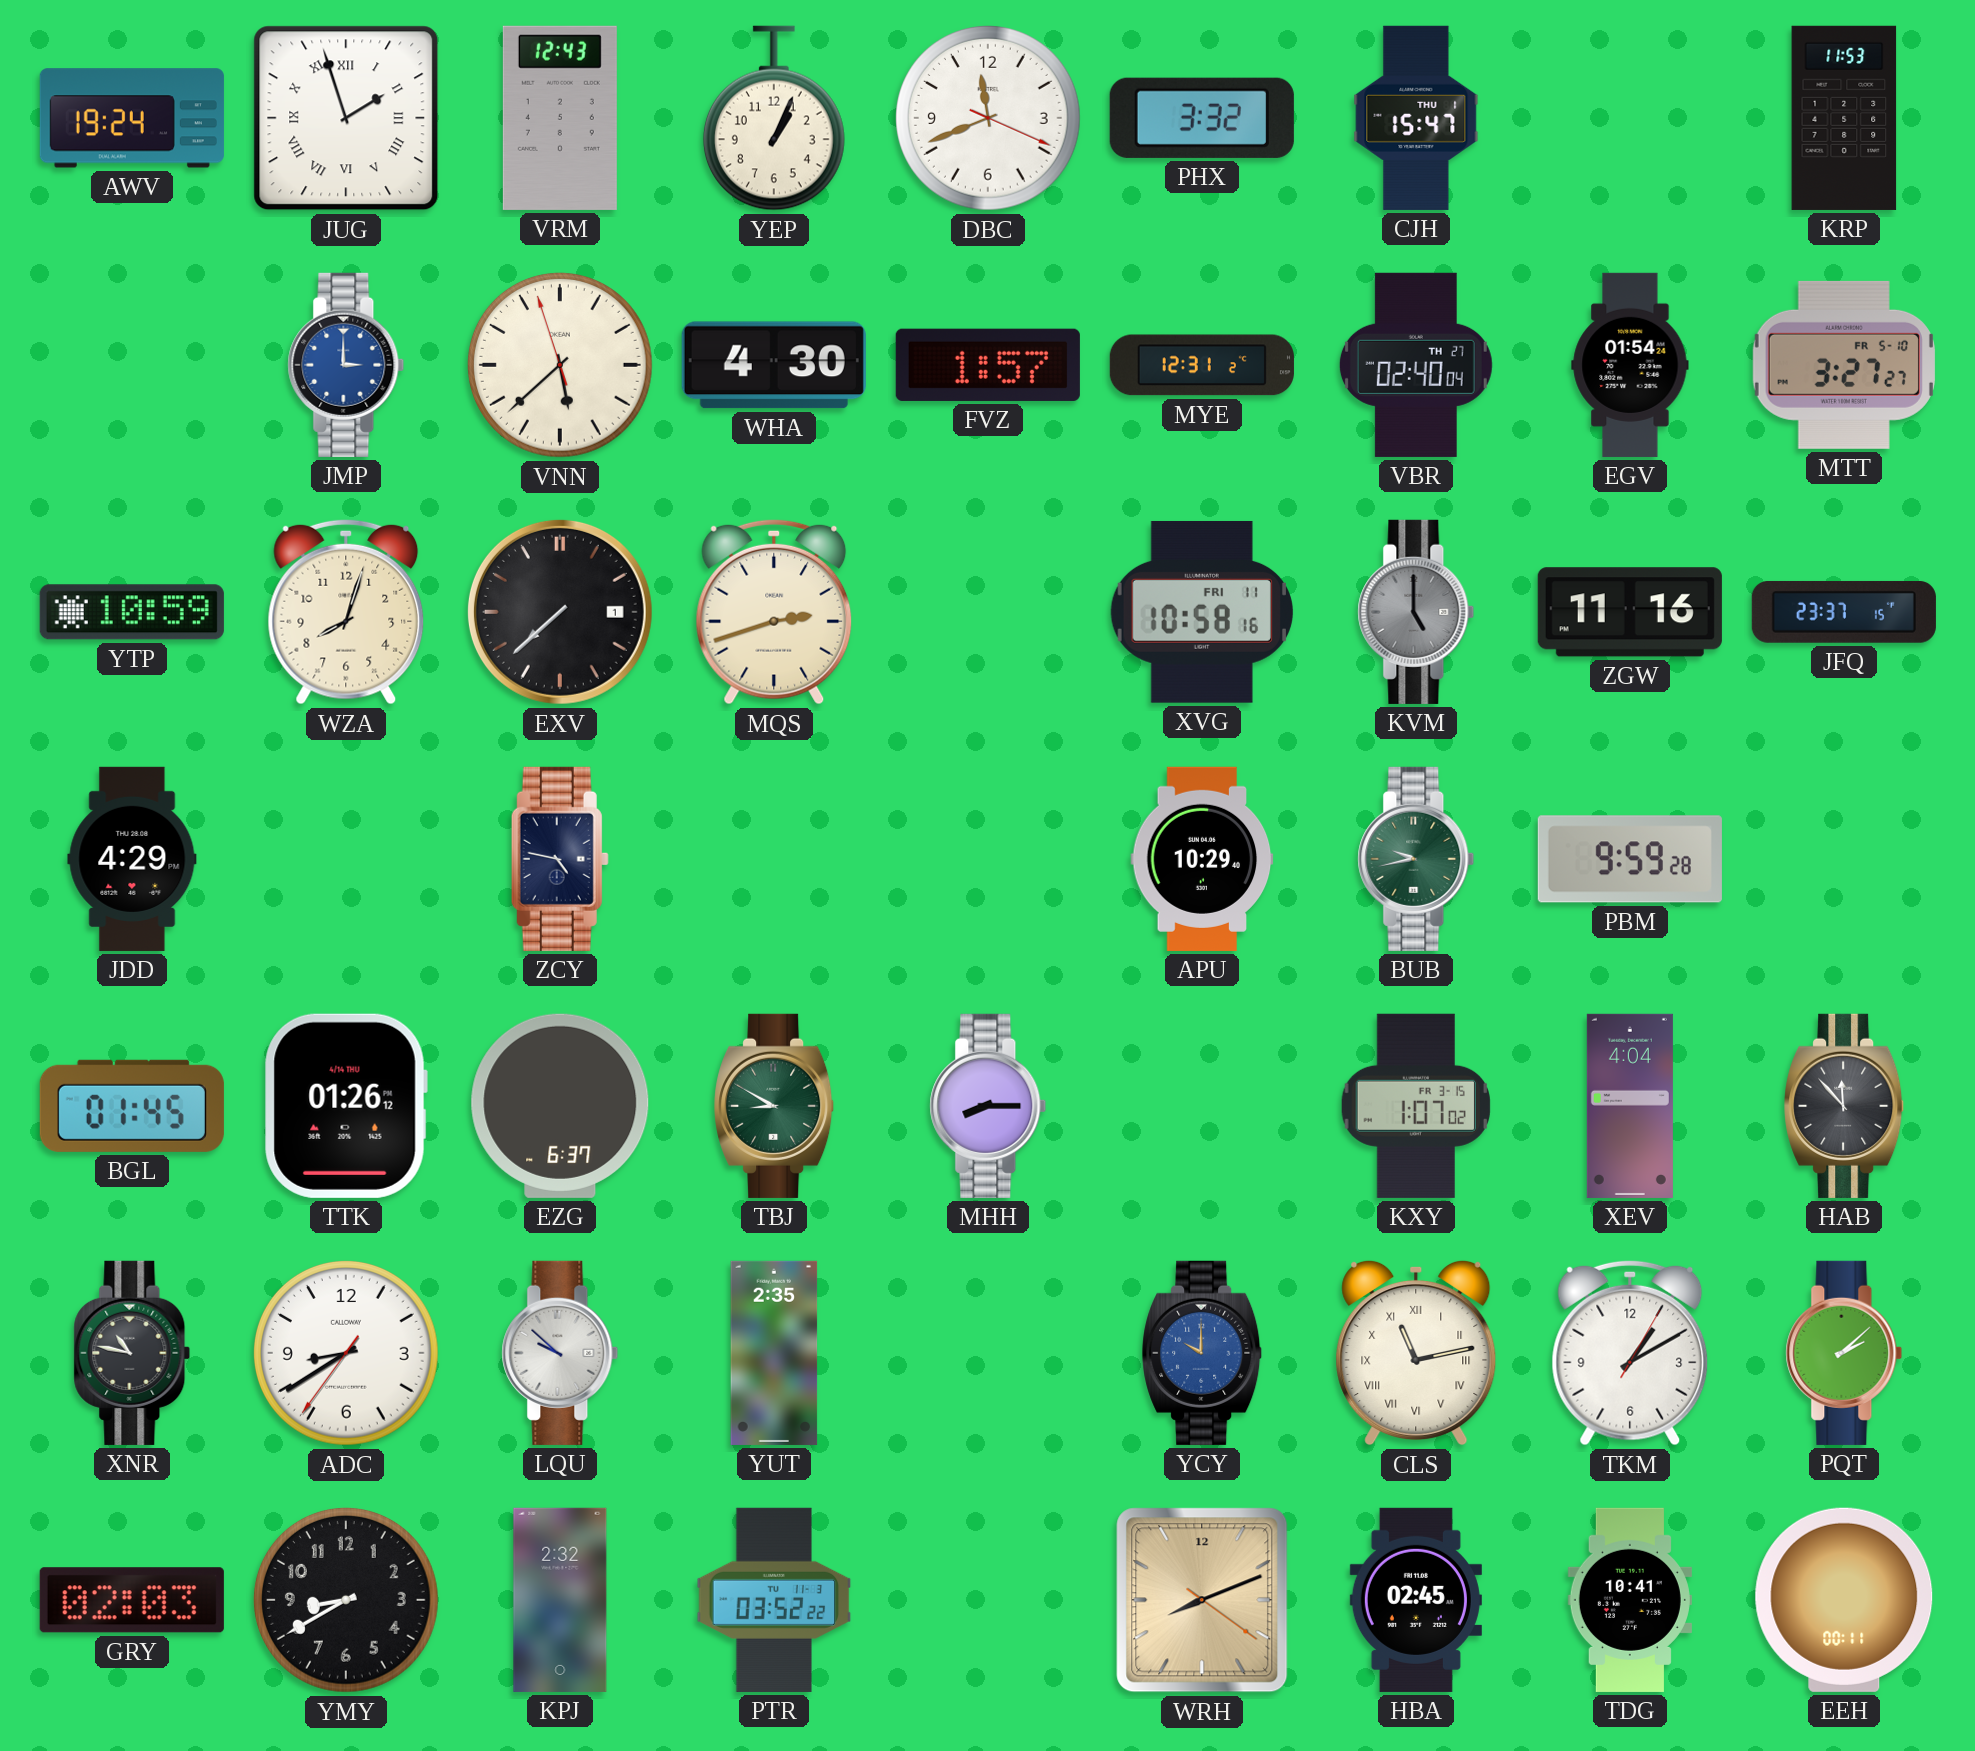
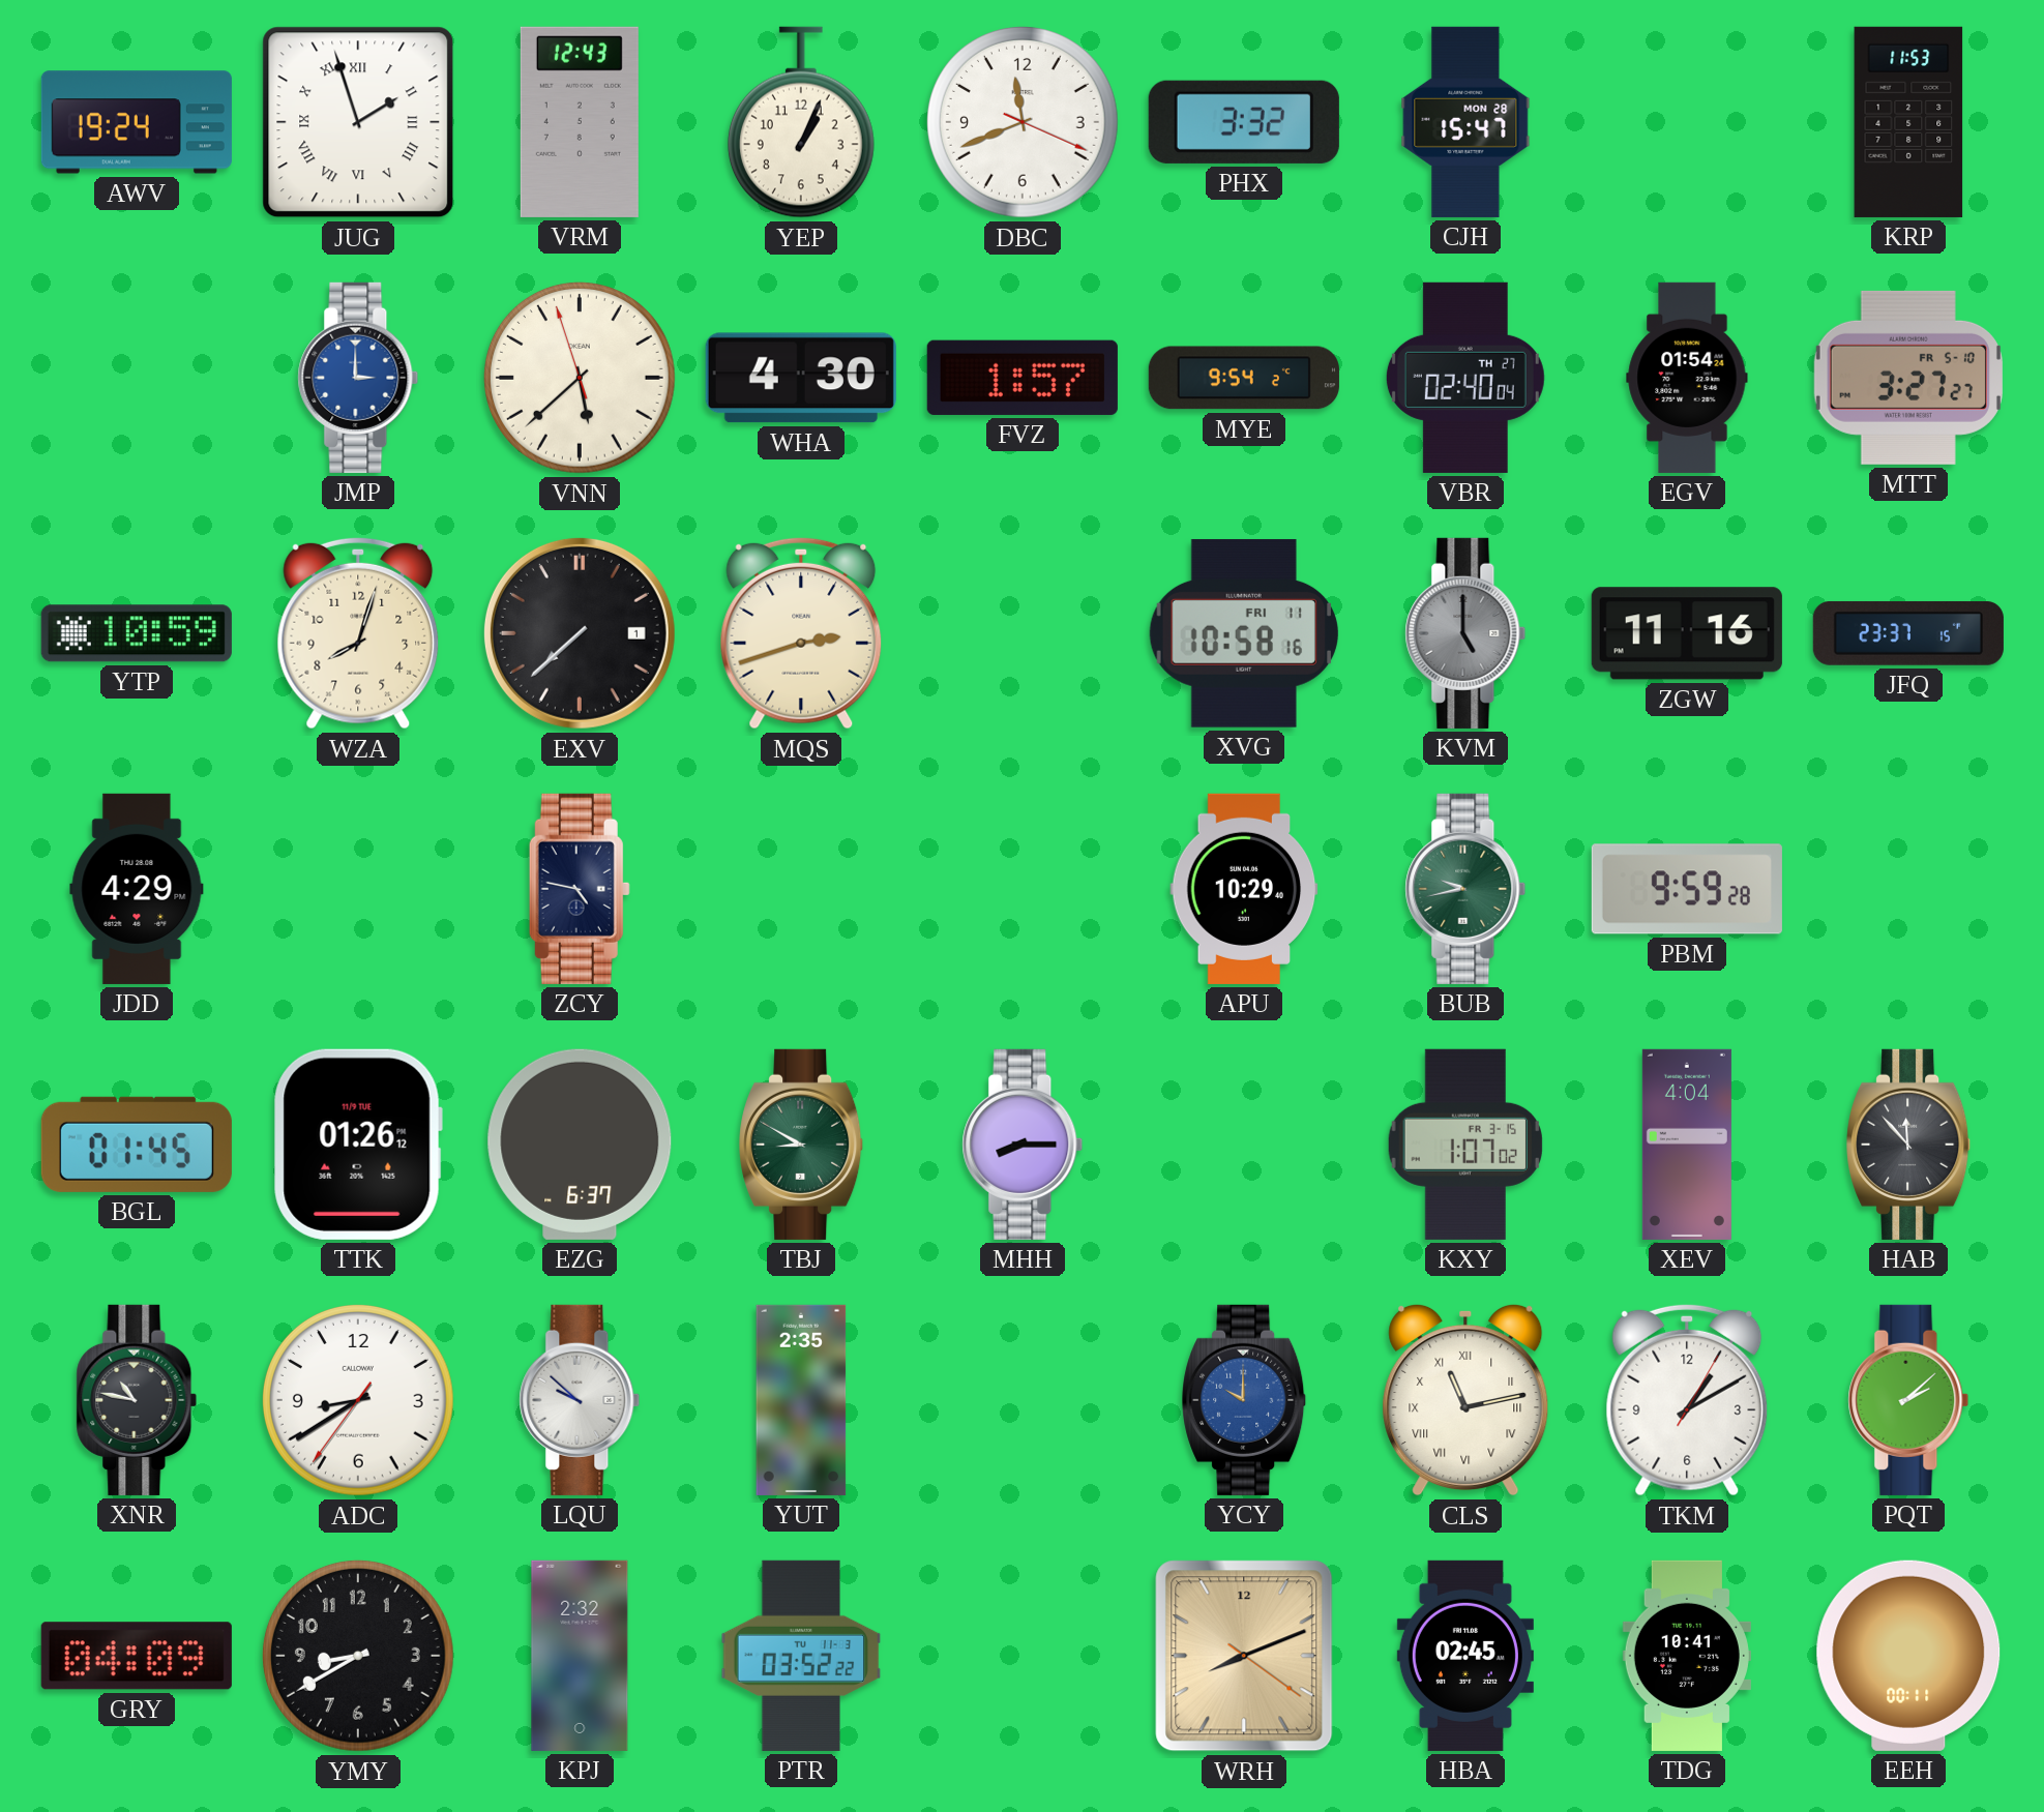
CJH date: THU 1 -> MON 28
MYE: 12:31 -> 9:54
TTK date: 4/14 THU -> 11/9 TUE
GRY: 02:03 -> 04:09
